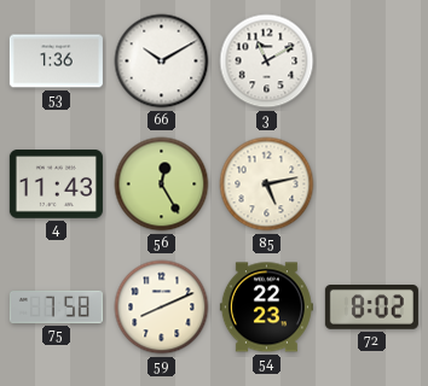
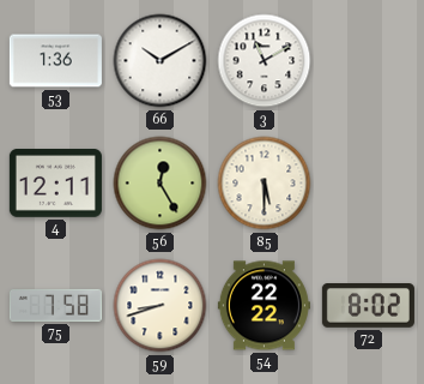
4: 11:43 -> 12:11
85: 5:13 -> 5:30
59: 8:11 -> 8:42
54: 22:23 -> 22:22
